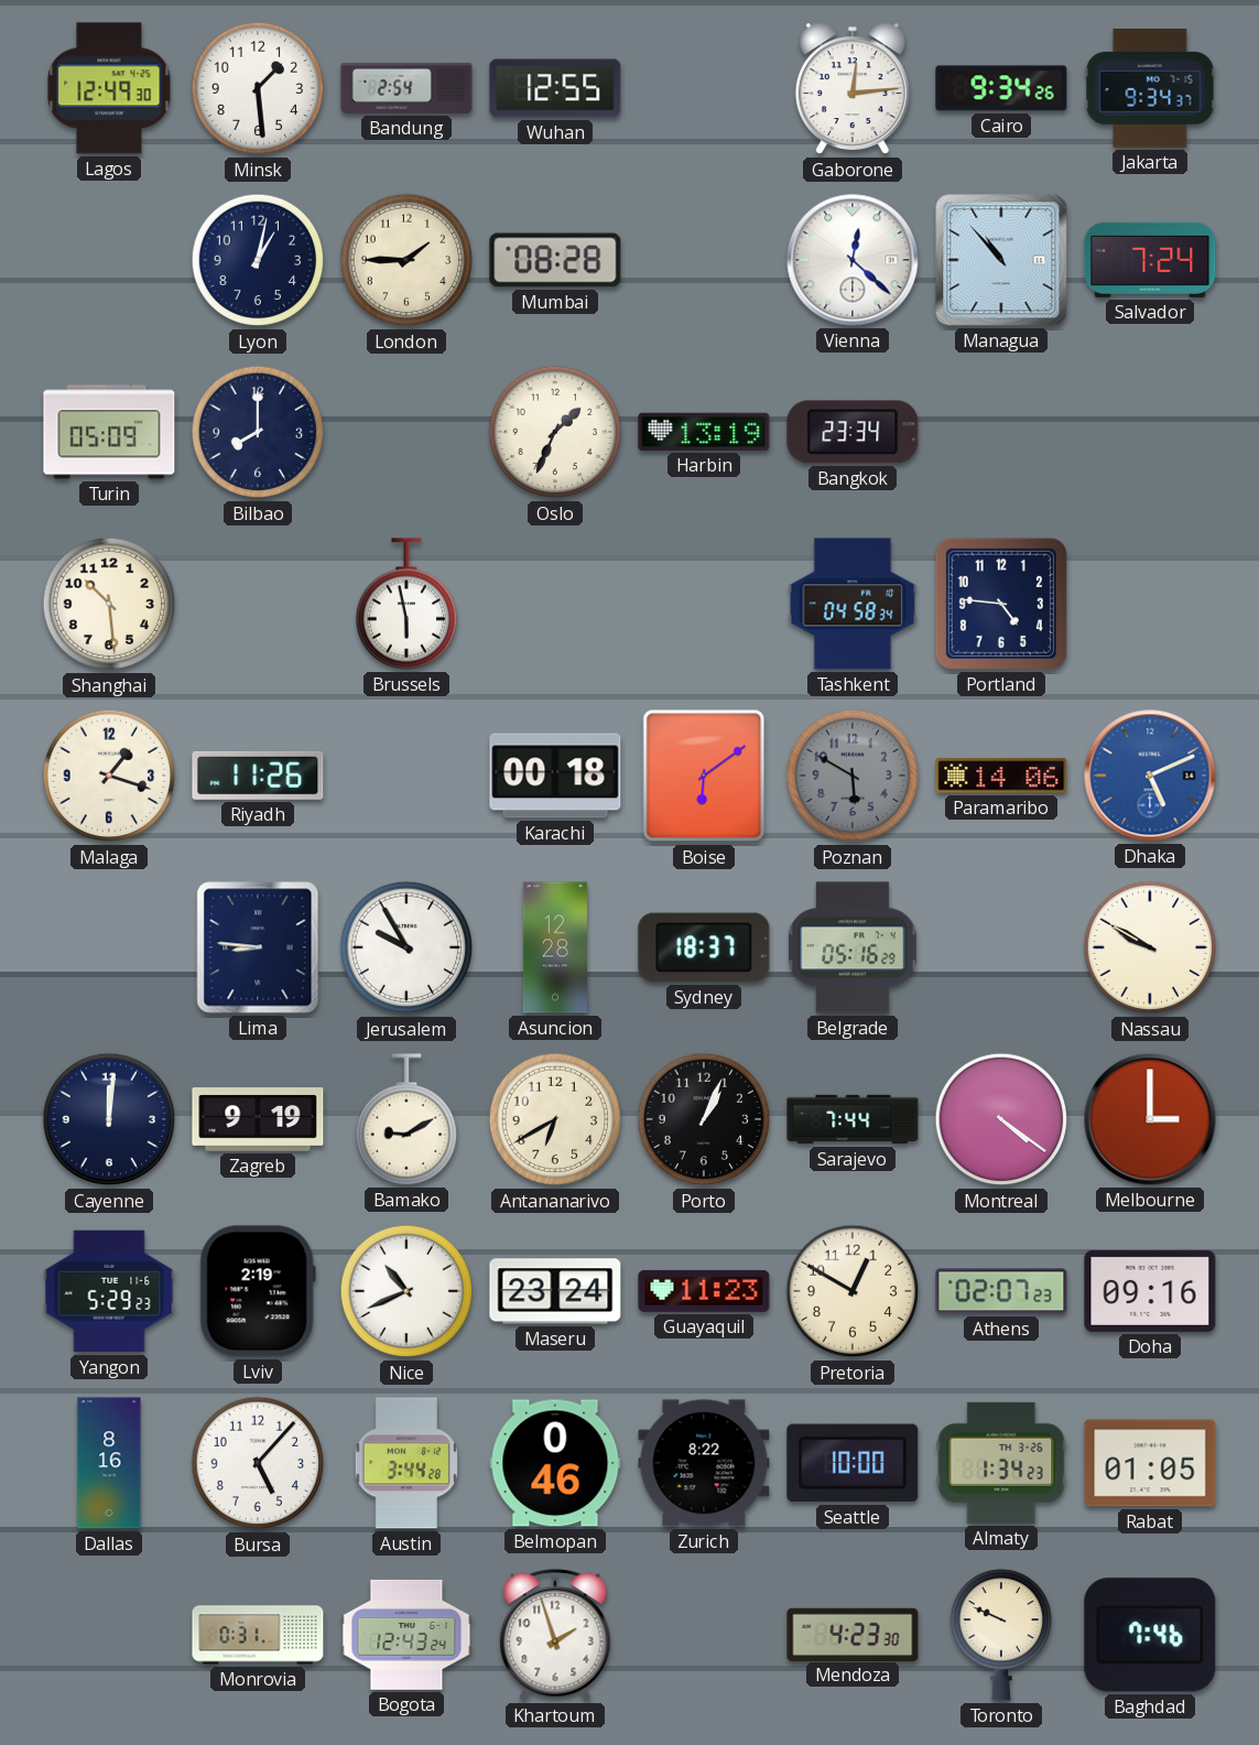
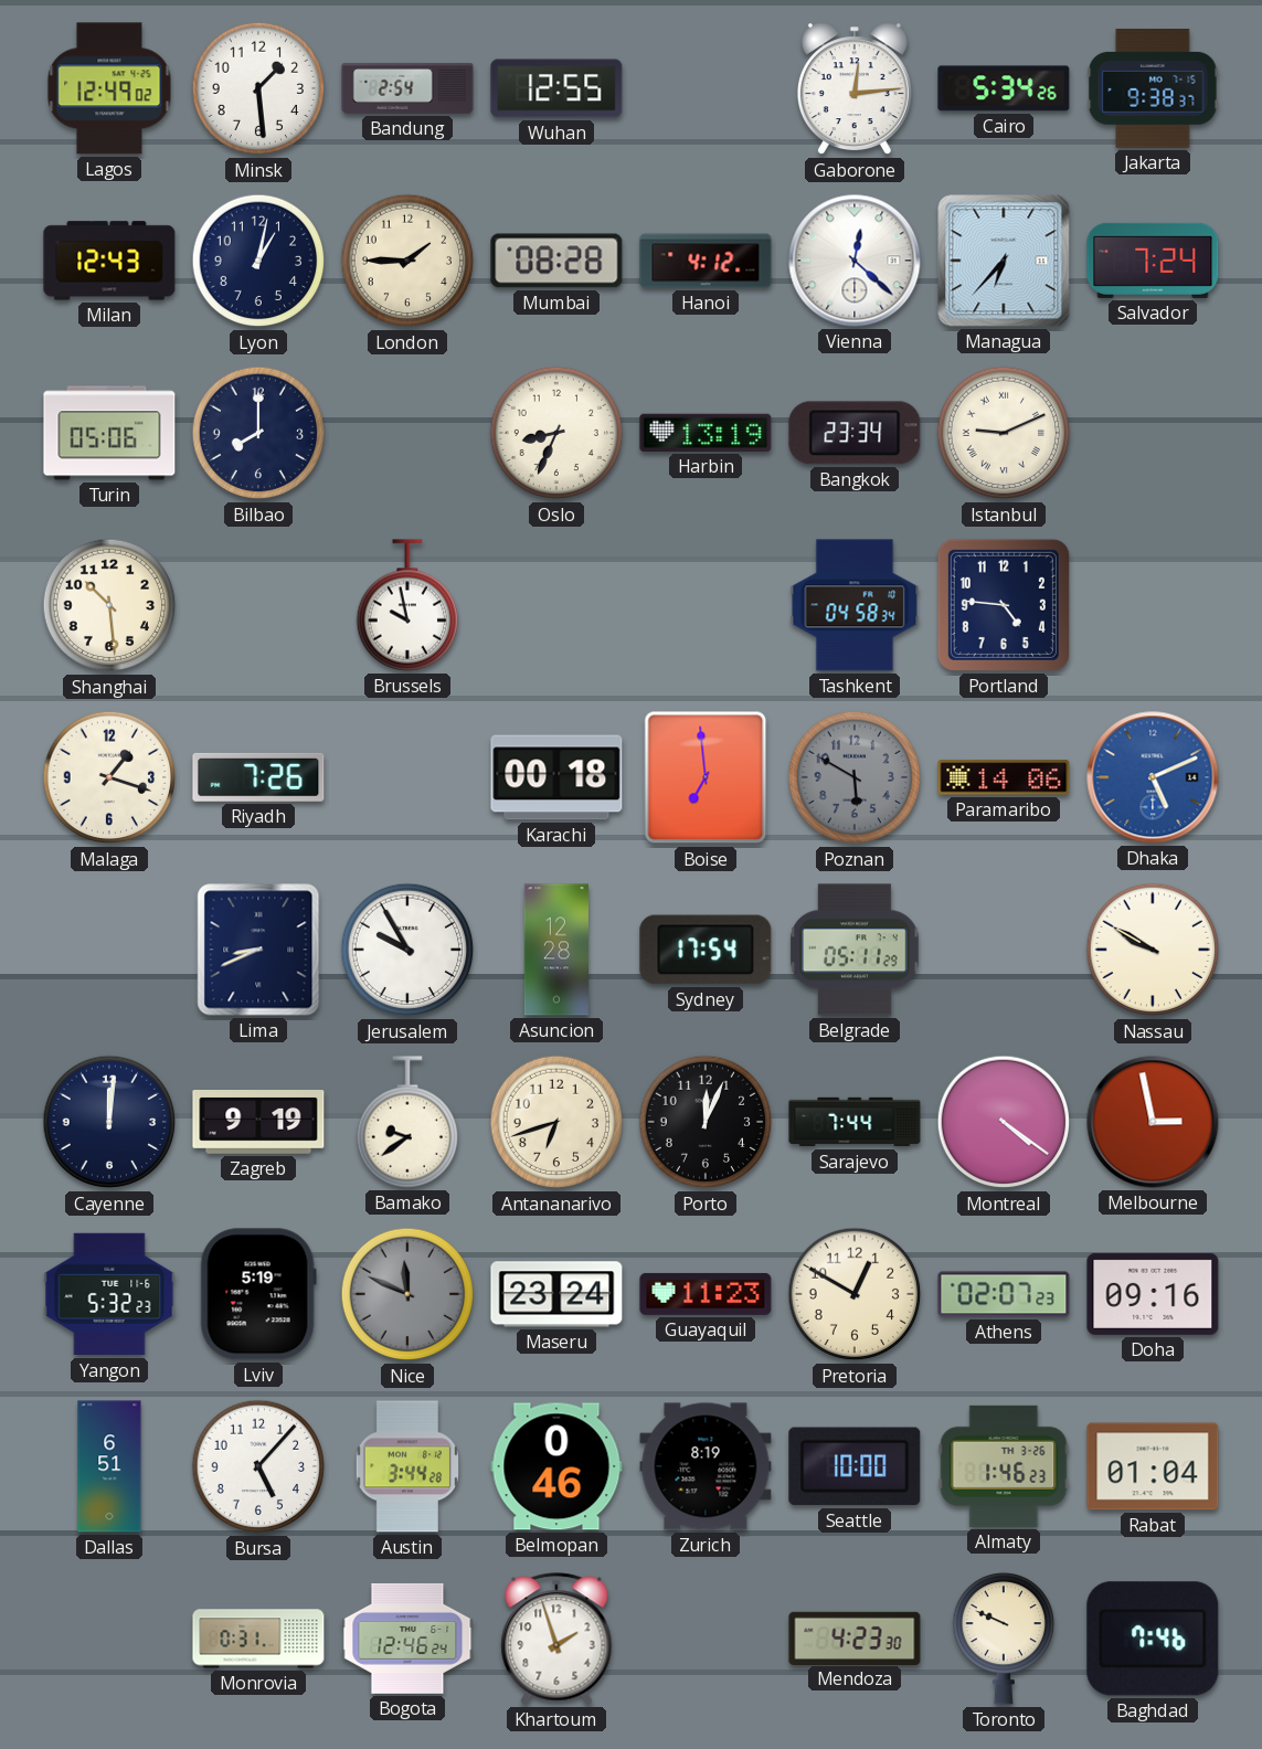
Lagos: 12:49:30 -> 12:49:02
Cairo: 9:34 -> 5:34
Jakarta: 9:34 -> 9:38
Milan: none -> 12:43
Hanoi: none -> 4:12
Managua: 10:53 -> 6:37
Turin: 05:09 -> 05:06
Oslo: 1:34 -> 8:34
Istanbul: none -> 9:11
Brussels: 5:58 -> 9:58
Riyadh: 11:26 -> 7:26
Boise: 6:09 -> 6:59
Lima: 8:46 -> 8:41
Sydney: 18:37 -> 17:54
Belgrade: 05:16 -> 05:11
Bamako: 9:10 -> 9:39
Antananarivo: 6:40 -> 6:42
Porto: 1:04 -> 12:04
Melbourne: 3:00 -> 2:58
Yangon: 5:29 -> 5:32
Lviv: 2:19 -> 5:19
Nice: 10:41 -> 11:49
Nice dial: white -> grey
Dallas: 8:16 -> 6:51
Zurich: 8:22 -> 8:19
Almaty: 1:34 -> 1:46
Rabat: 01:05 -> 01:04
Bogota: 12:43 -> 12:46
